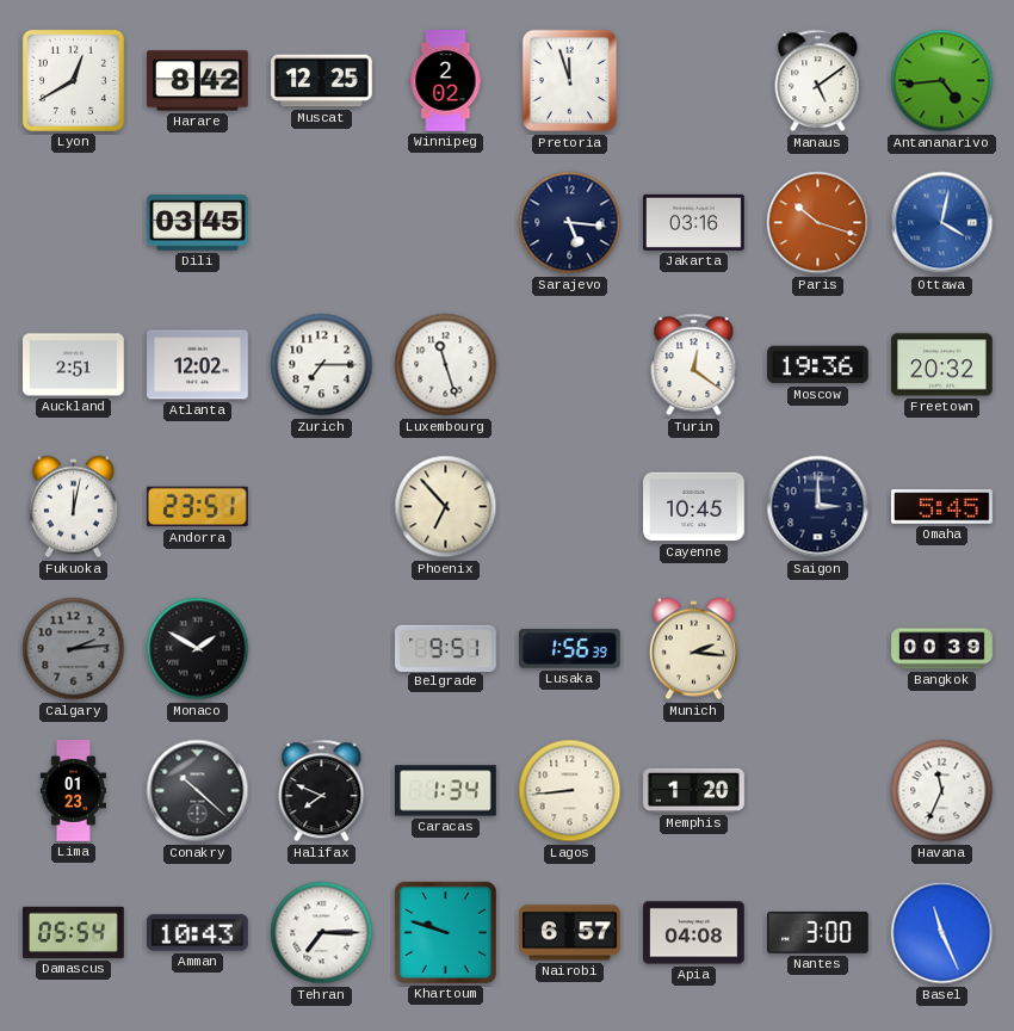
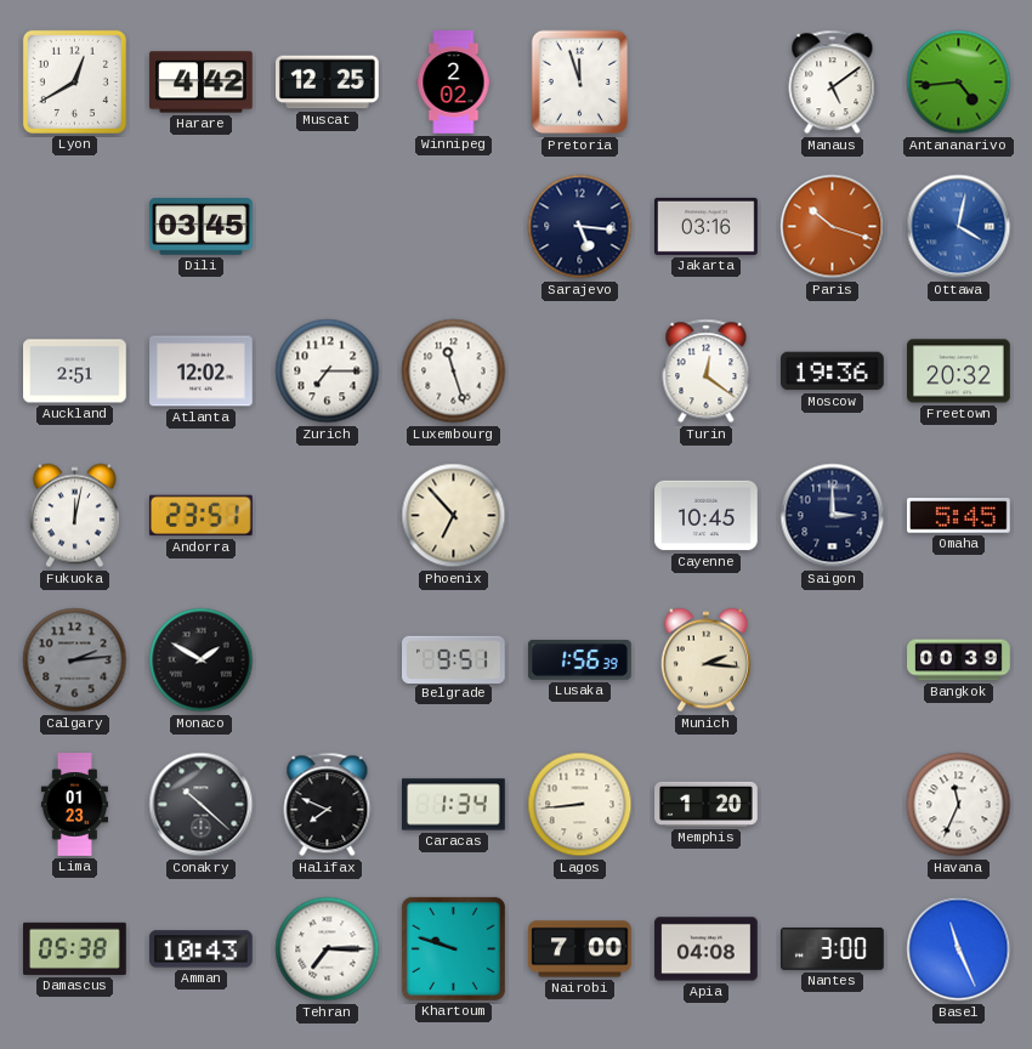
Harare: 8:42 -> 4:42
Damascus: 05:54 -> 05:38
Nairobi: 6:57 -> 7:00
